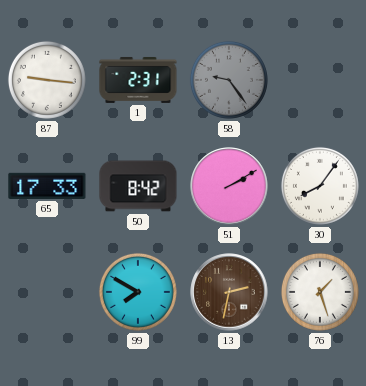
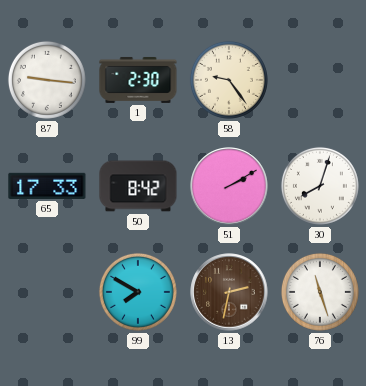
1: 2:31 -> 2:30
58 dial: grey -> cream
30: 8:06 -> 8:03
76: 1:27 -> 11:27
